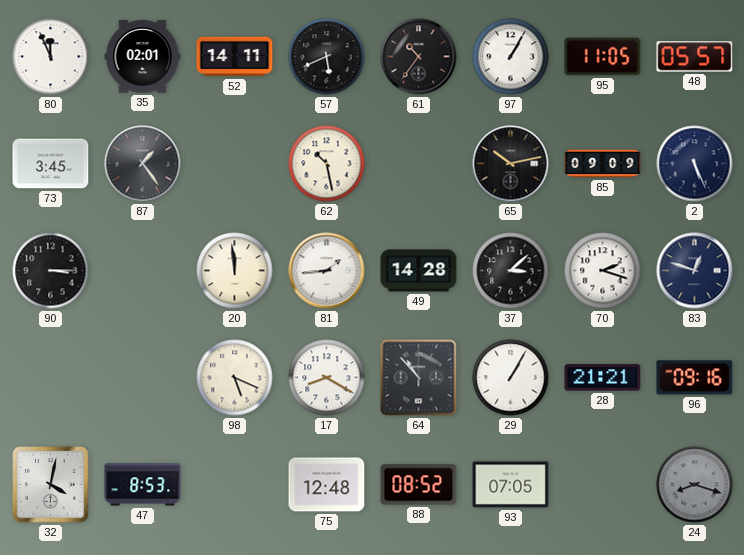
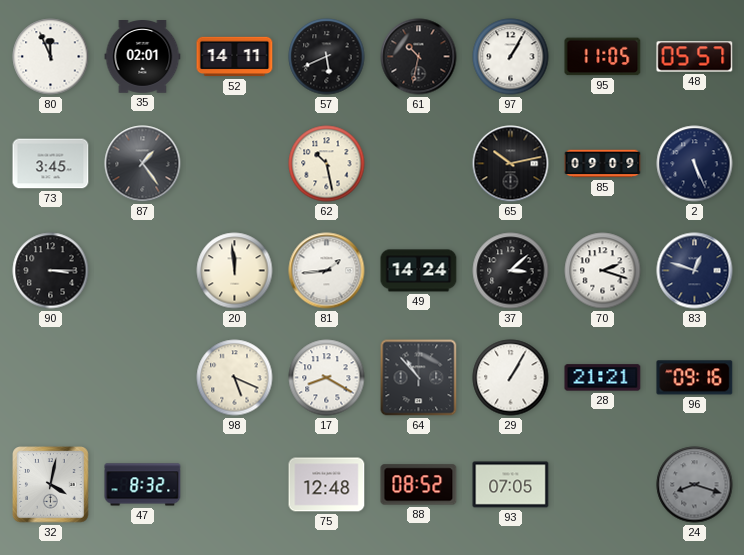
61: 10:36 -> 10:32
49: 14:28 -> 14:24
47: 8:53 -> 8:32
